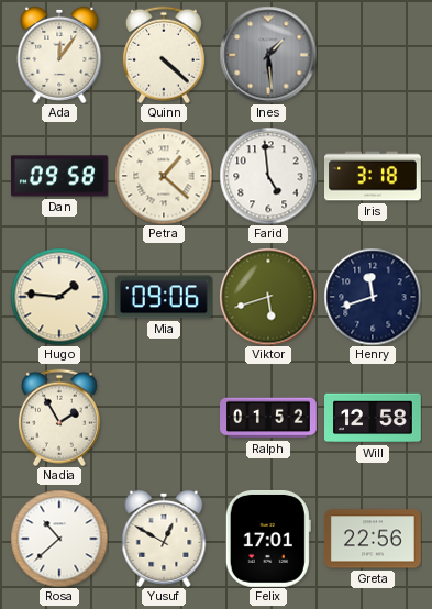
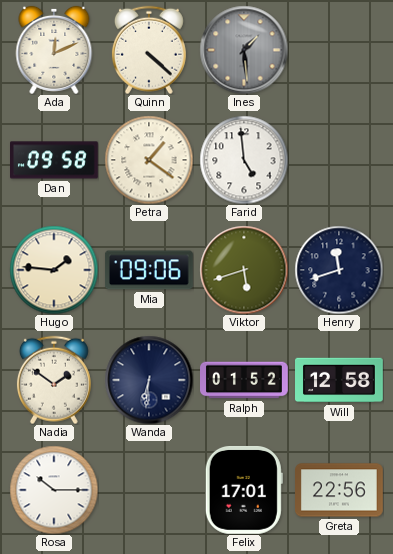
Ada: 12:06 -> 12:11
Petra: 1:22 -> 1:21
Iris: 3:18 -> none
Nadia: 1:55 -> 1:51
Wanda: none -> 6:31
Rosa: 10:38 -> 10:15
Yusuf: 12:50 -> none
